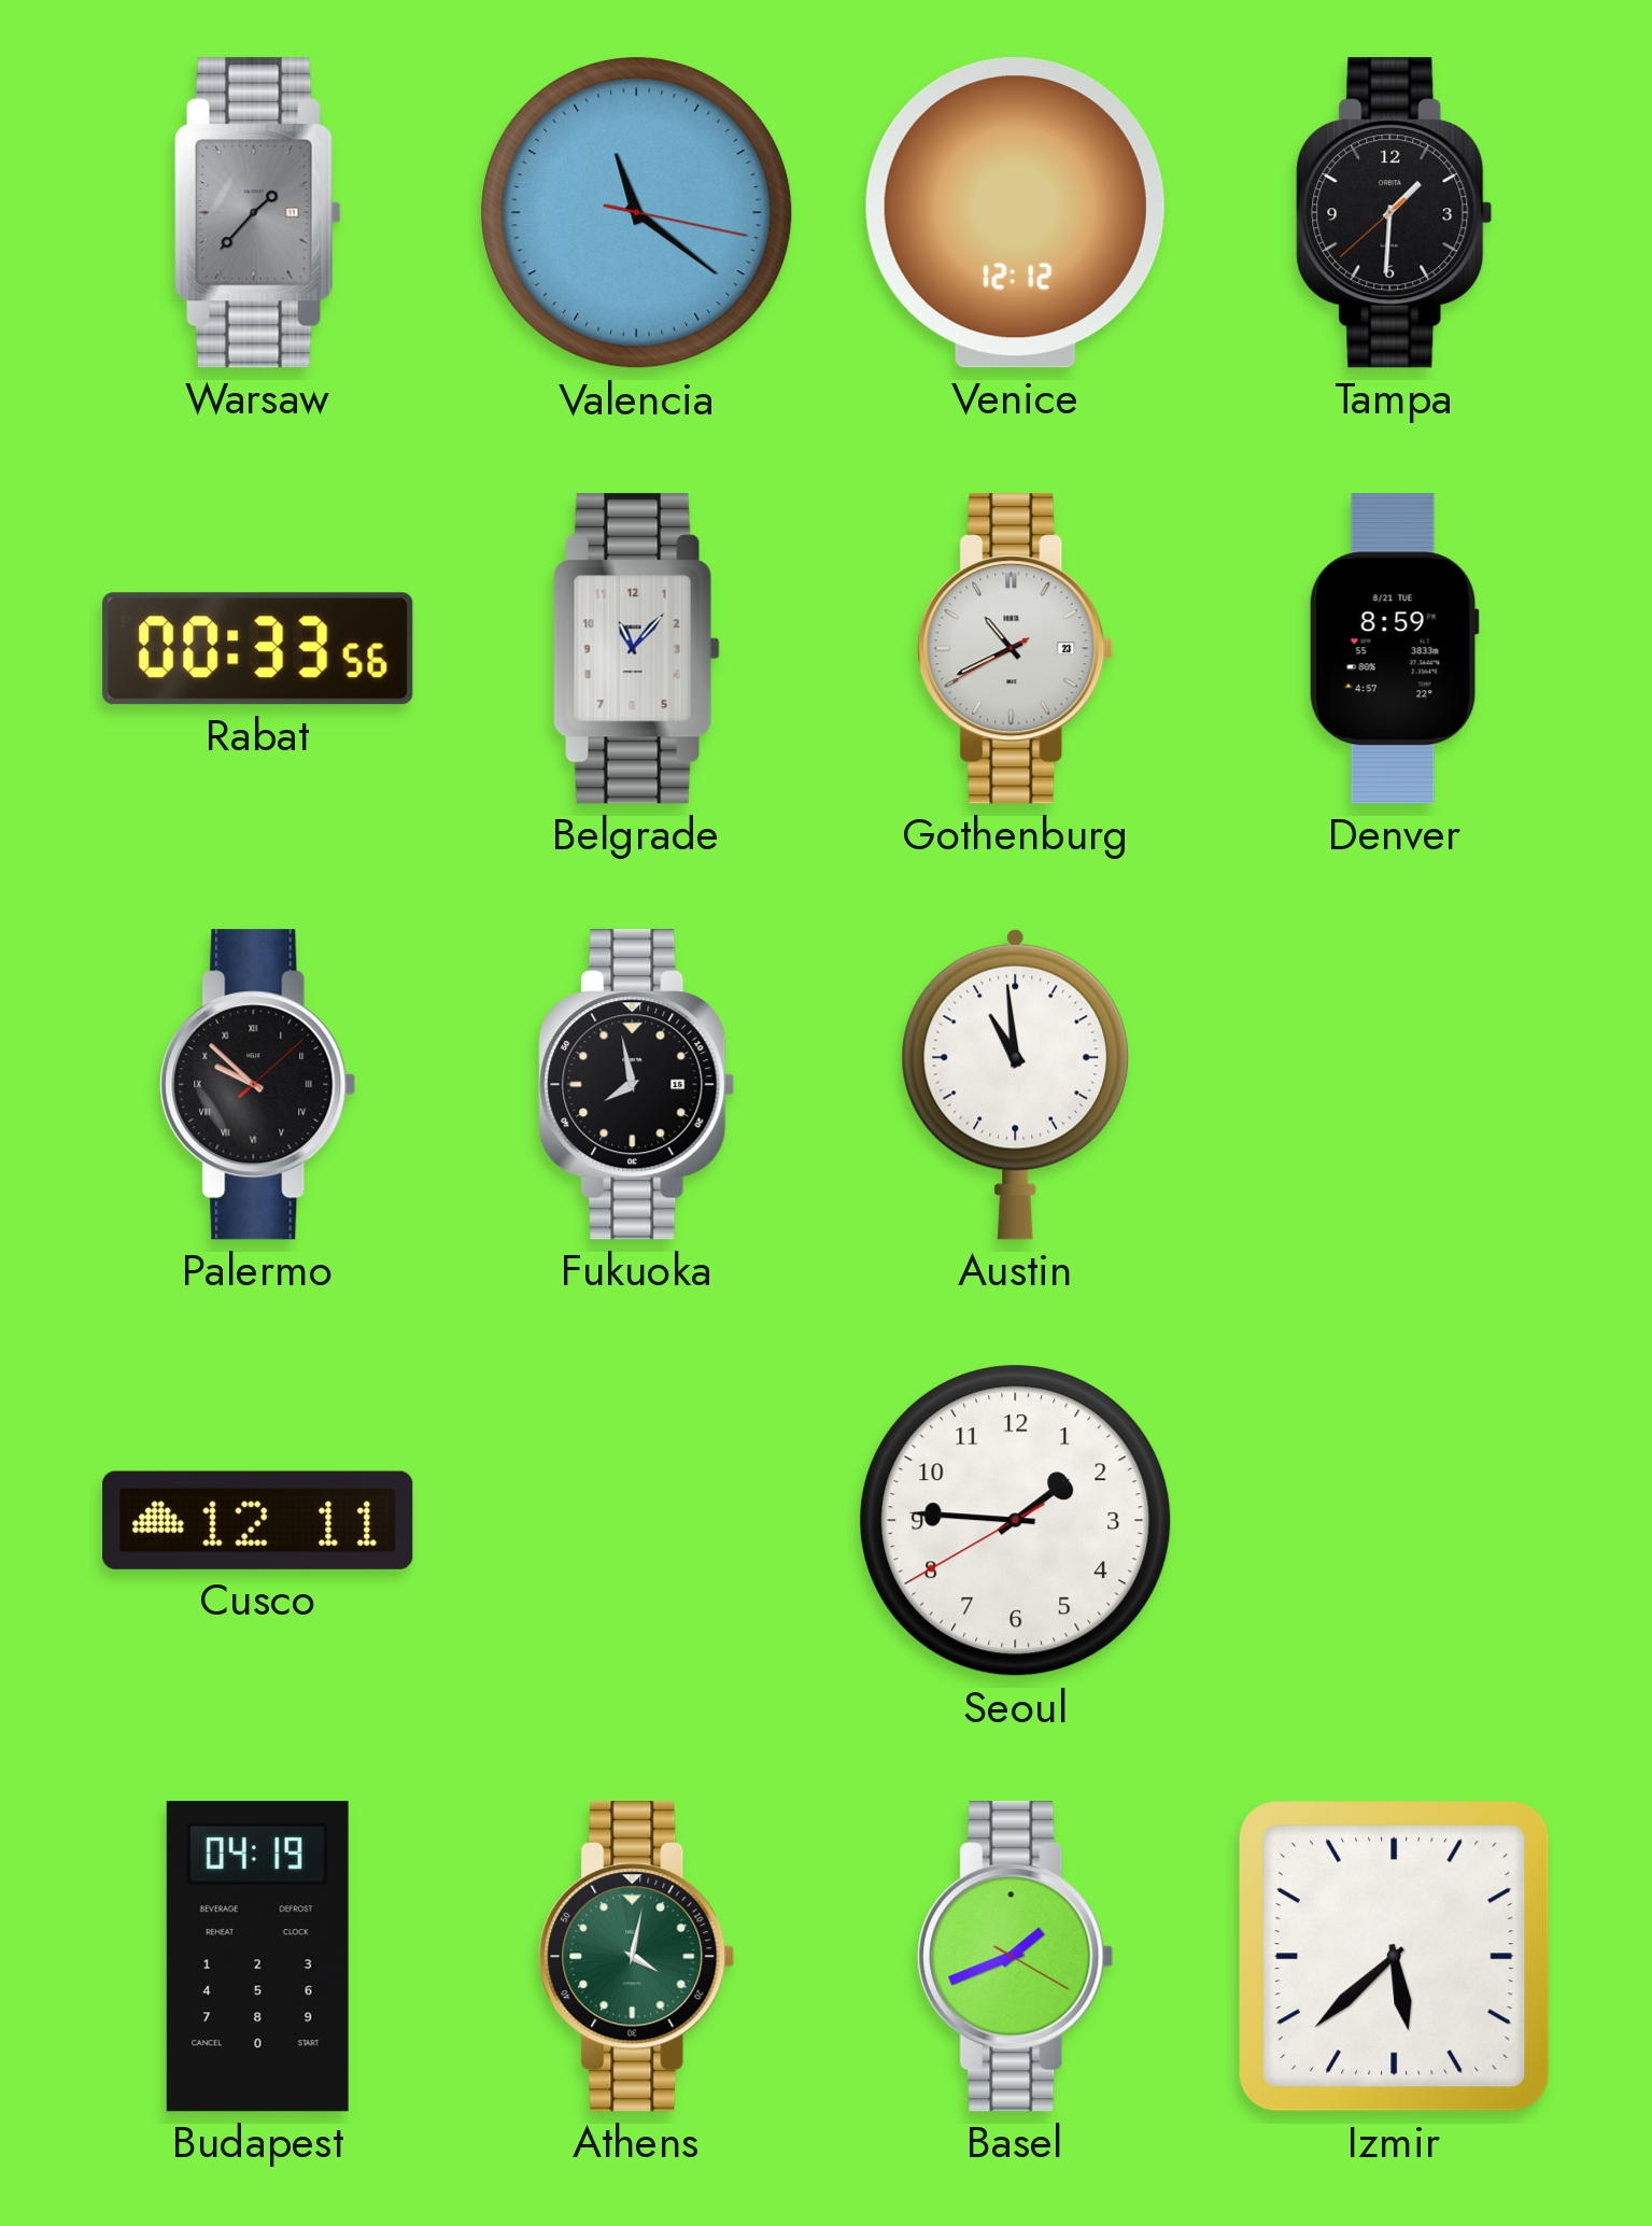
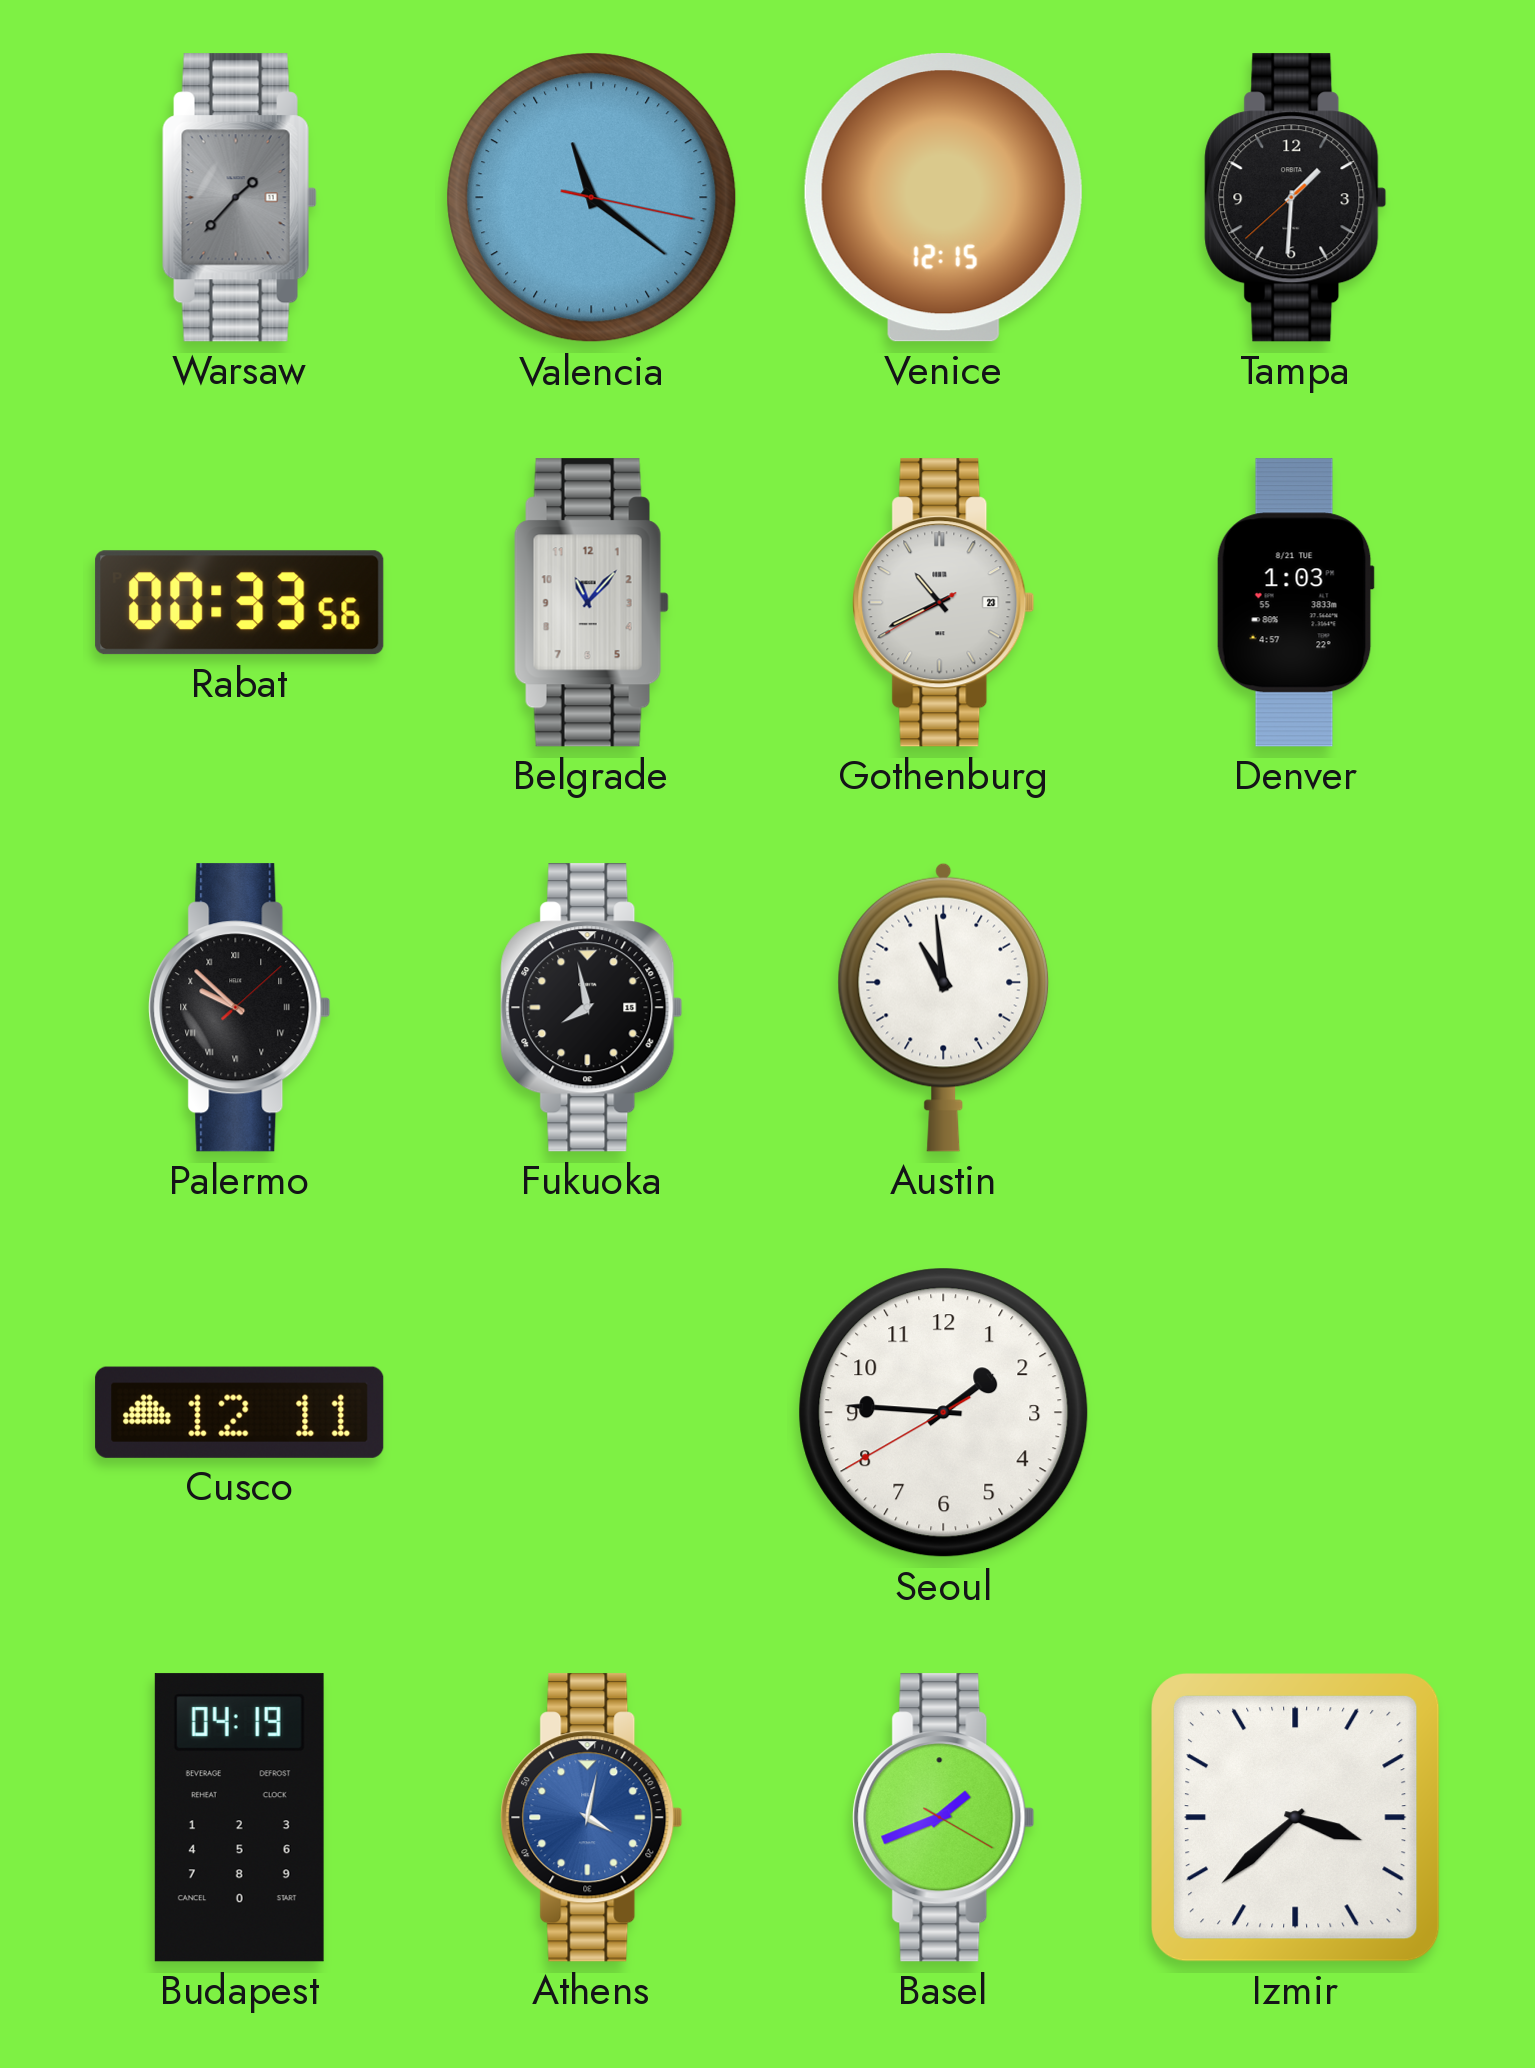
Venice: 12:12 -> 12:15
Denver: 8:59 -> 1:03
Athens dial: green -> blue
Izmir: 5:38 -> 3:38
